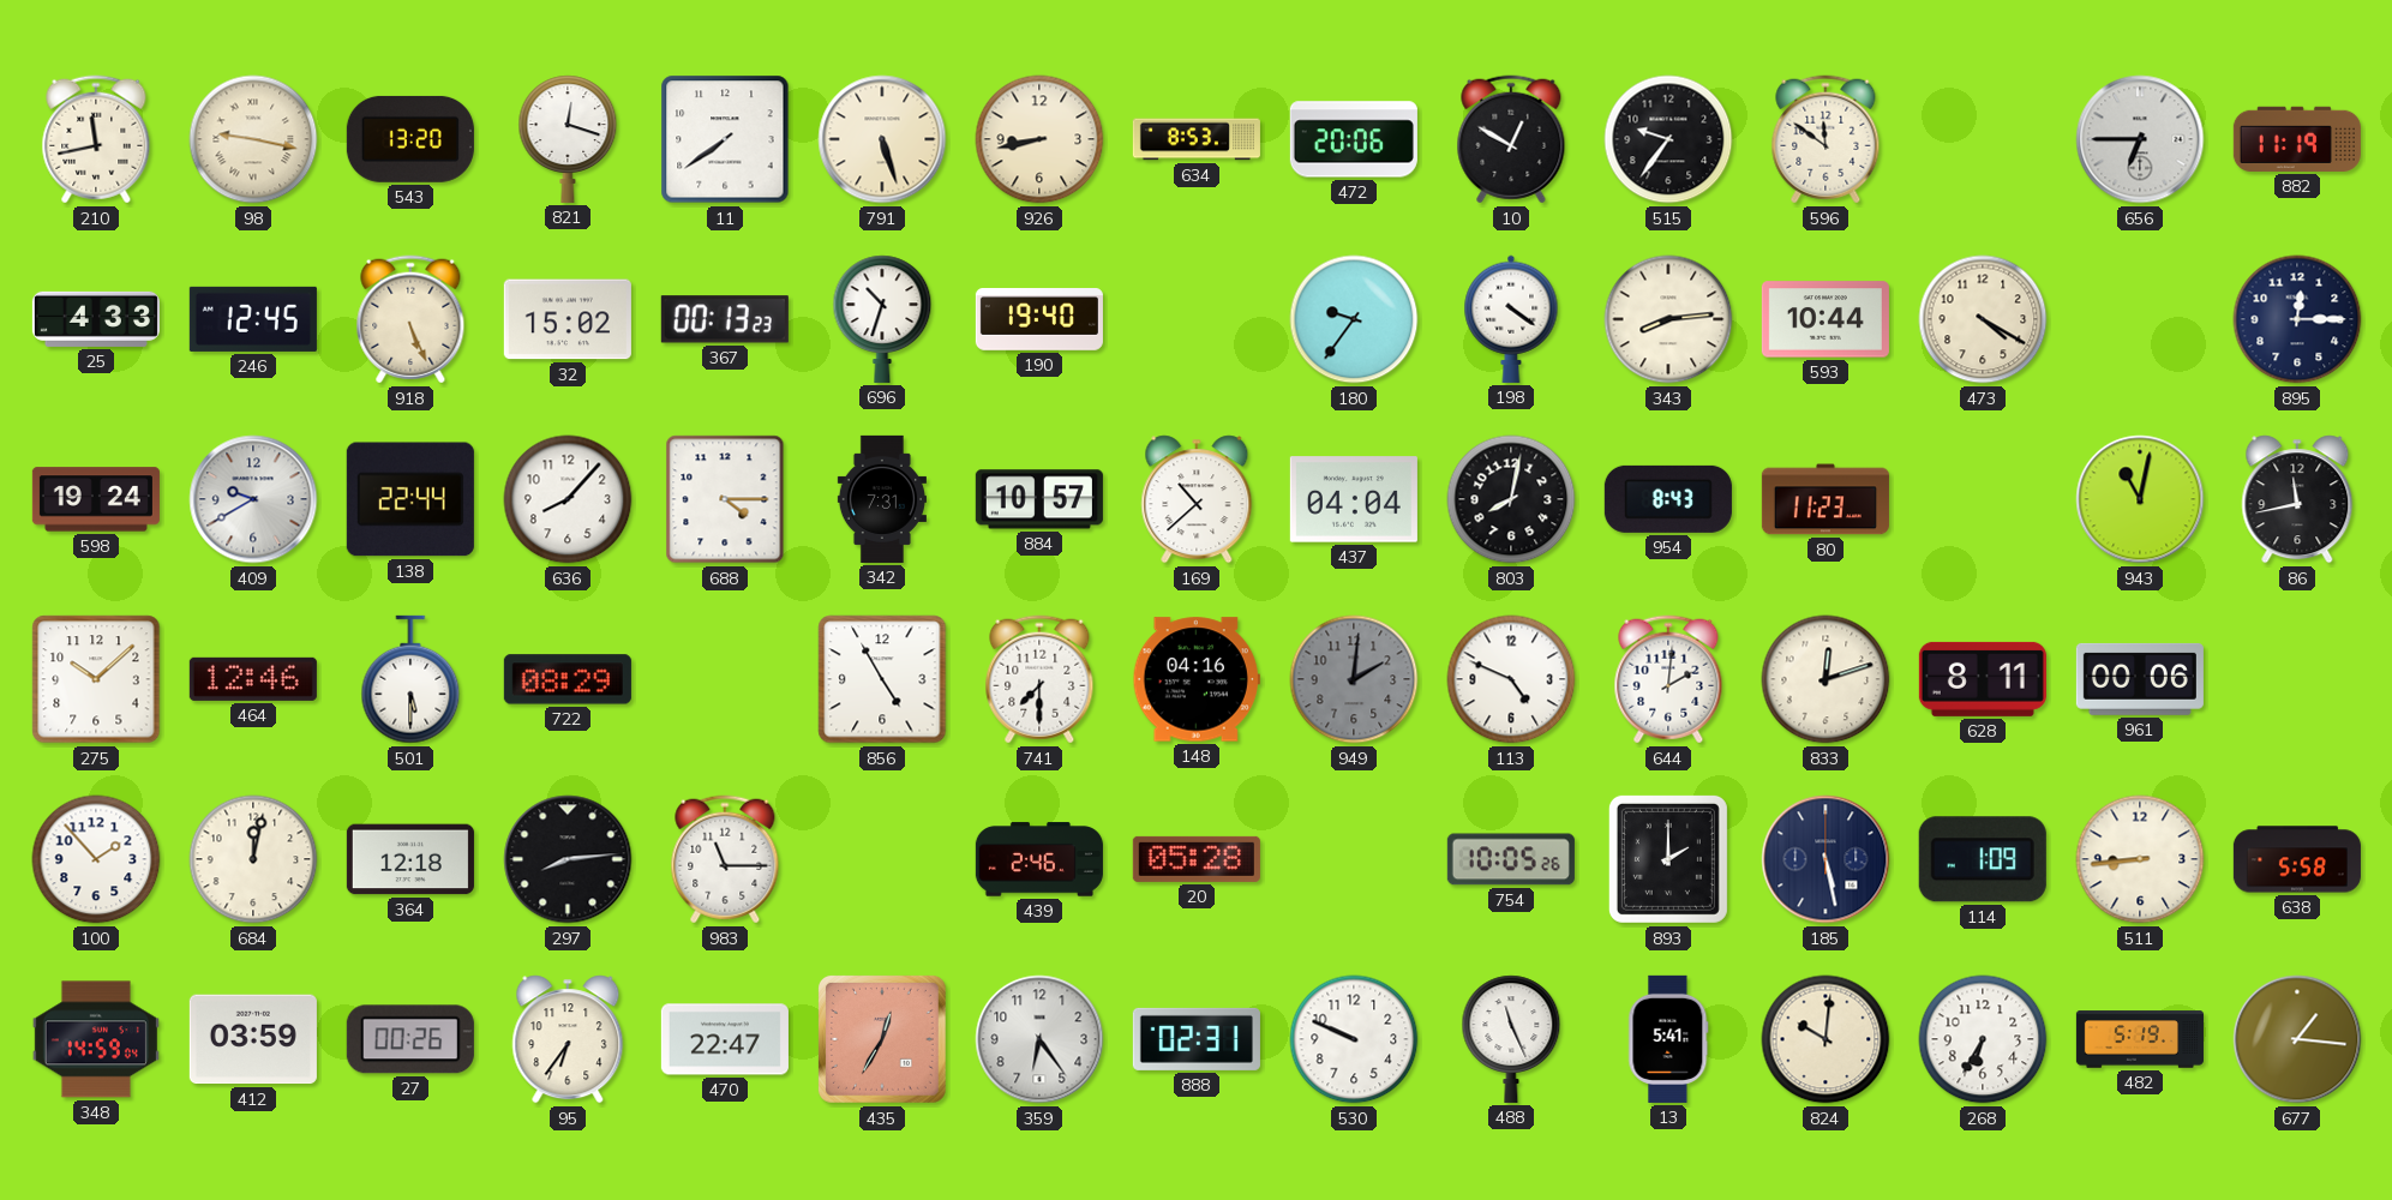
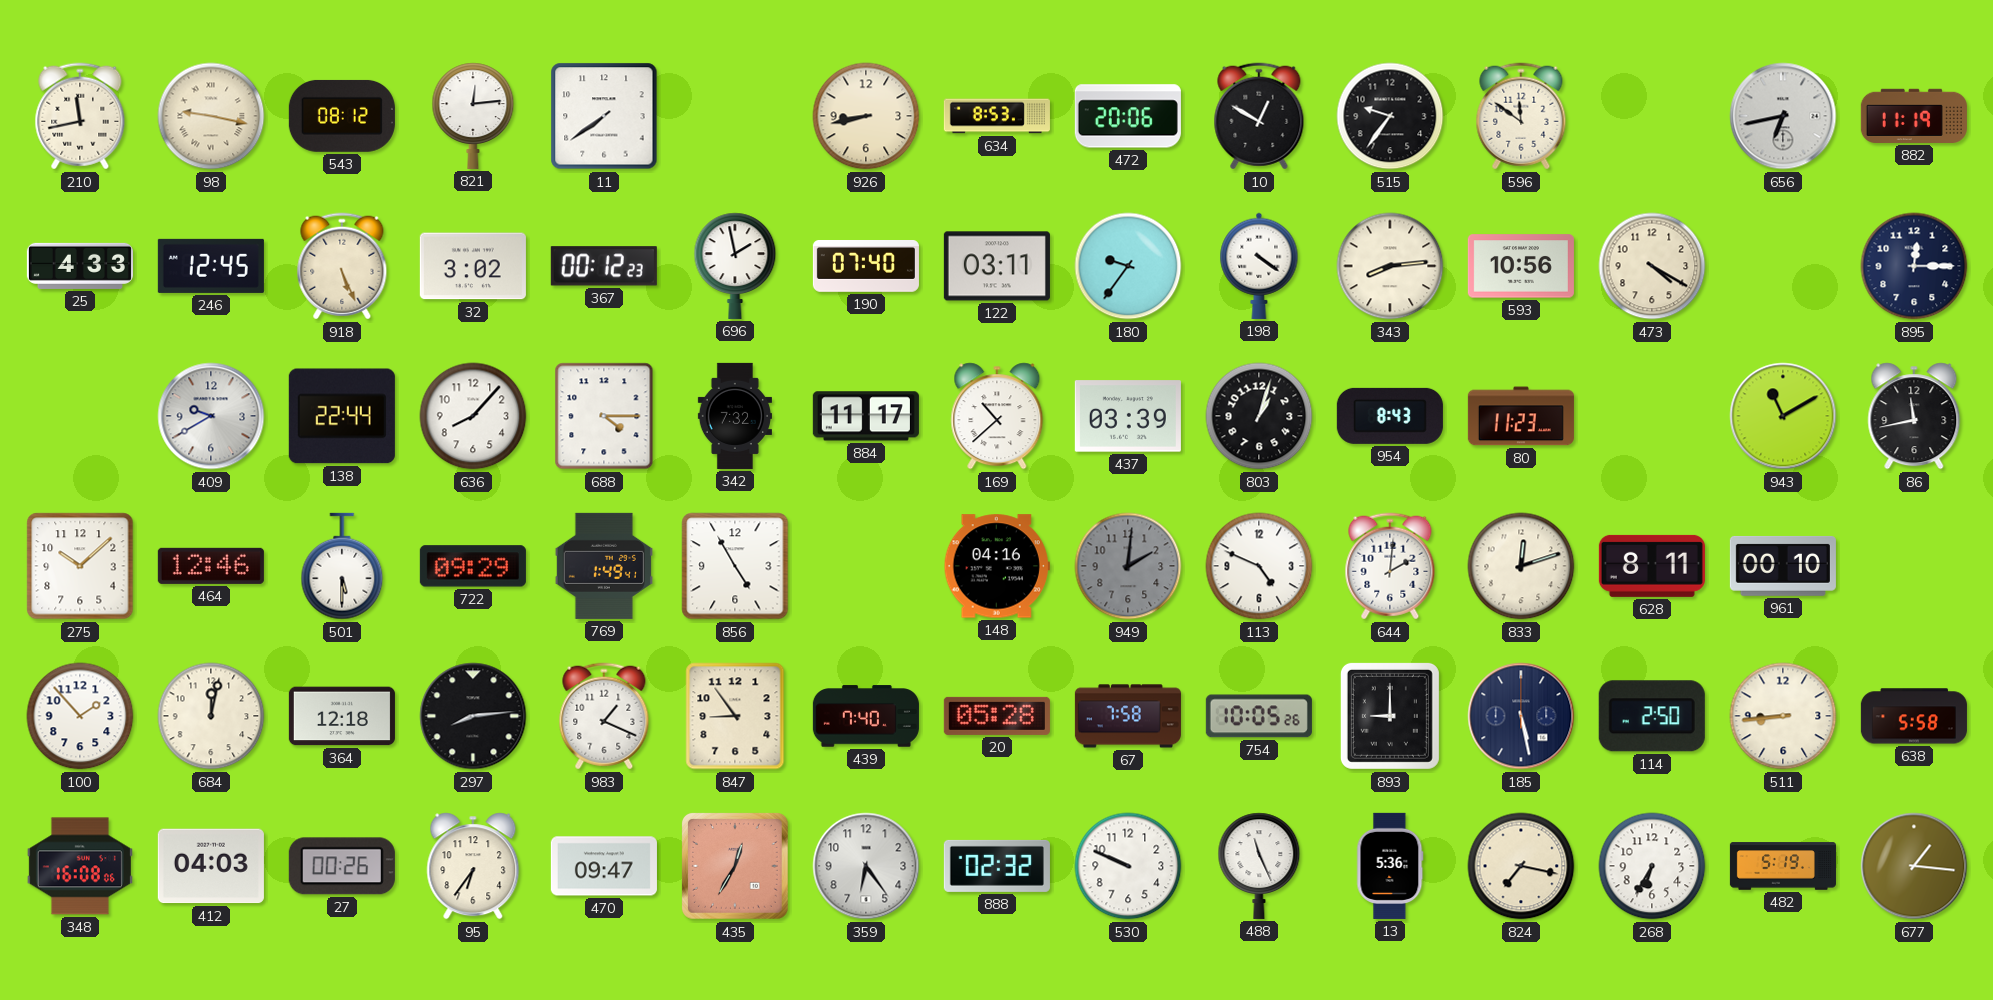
543: 13:20 -> 08:12
821: 12:18 -> 12:14
791: 5:27 -> none
656: 6:45 -> 6:43
32: 15:02 -> 3:02
367: 00:13 -> 00:12
696: 10:33 -> 1:58
190: 19:40 -> 07:40
122: none -> 03:11
593: 10:44 -> 10:56
598: 19:24 -> none
342: 7:31 -> 7:32
884: 10:57 -> 11:17
437: 04:04 -> 03:39
803: 8:02 -> 1:03
943: 11:02 -> 11:10
722: 08:29 -> 09:29
769: none -> 1:49
741: 7:30 -> none
961: 00:06 -> 00:10
983: 11:15 -> 1:19
847: none -> 8:54
439: 2:46 -> 7:40
67: none -> 7:58
893: 2:00 -> 9:00
114: 1:09 -> 2:50
348: 14:59 -> 16:08
412: 03:59 -> 04:03
470: 22:47 -> 09:47
888: 02:31 -> 02:32
13: 5:41 -> 5:36
824: 10:01 -> 7:17
